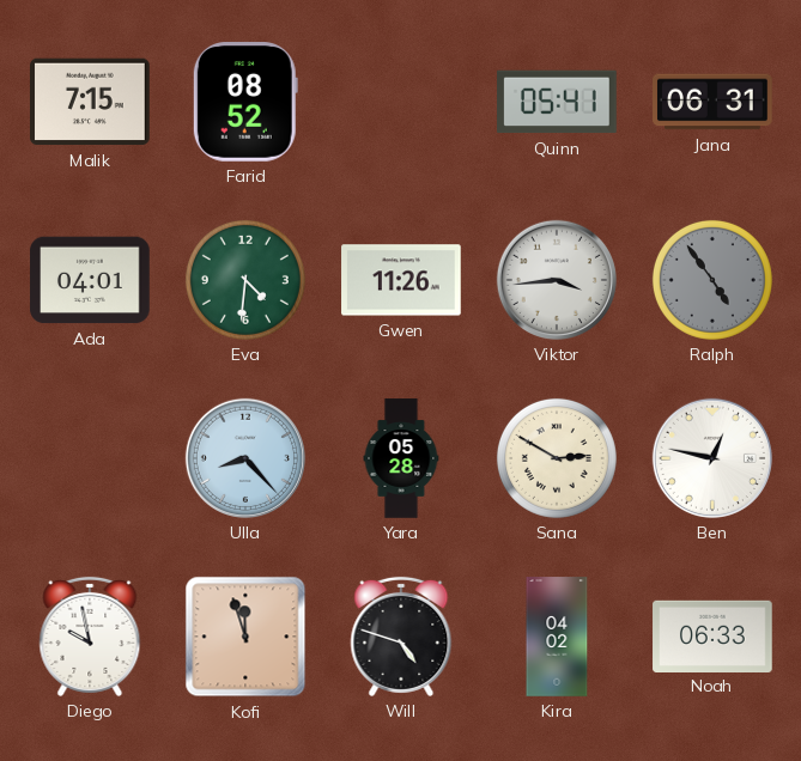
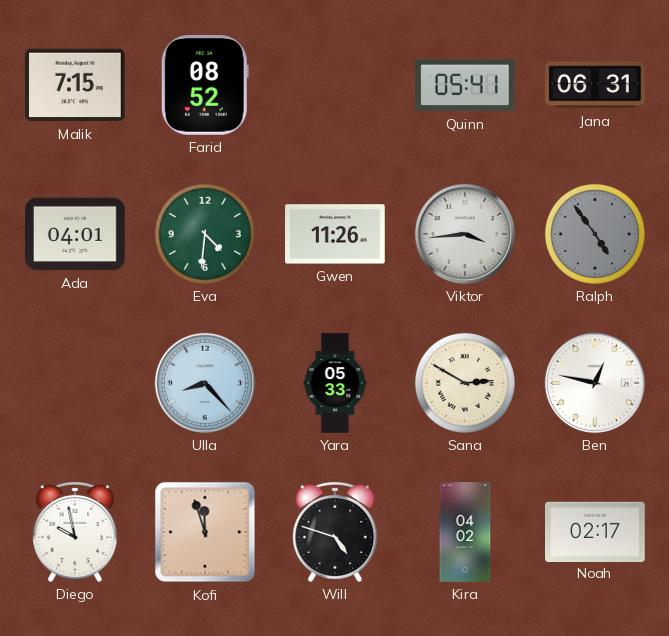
Yara: 05:28 -> 05:33
Noah: 06:33 -> 02:17
